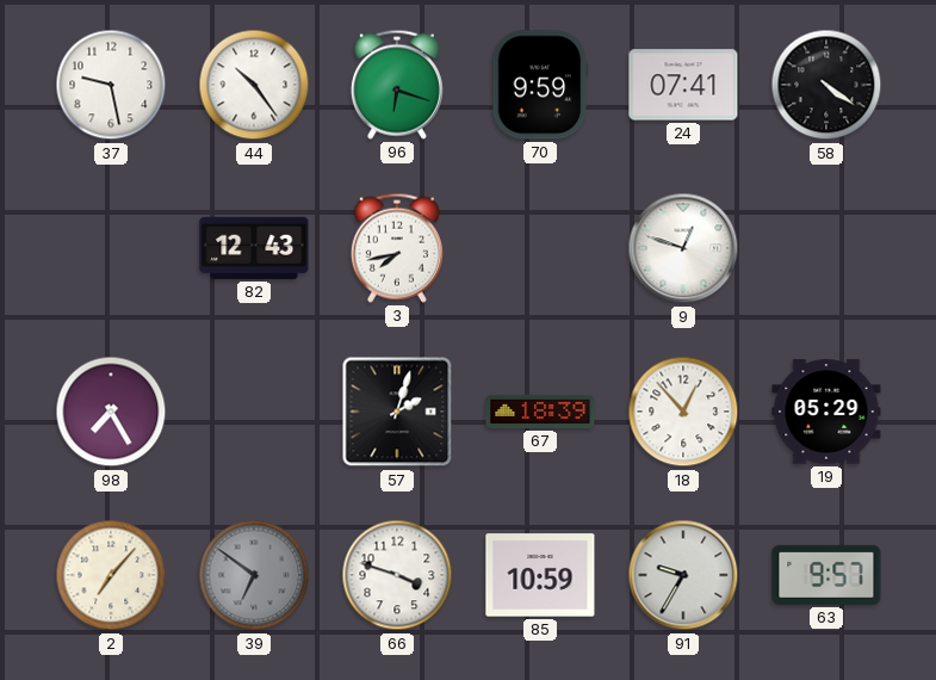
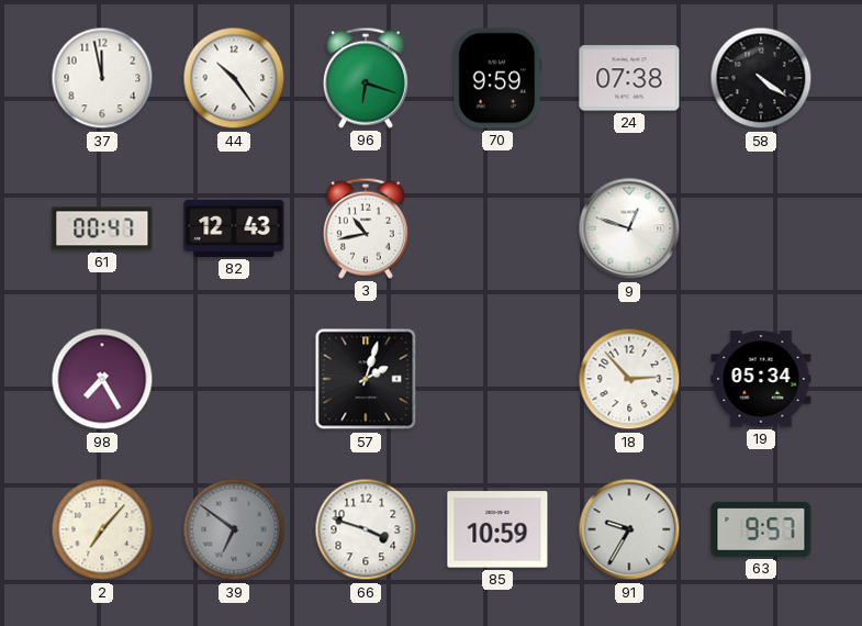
37: 9:28 -> 11:58
24: 07:41 -> 07:38
61: none -> 00:47
3: 7:43 -> 10:43
67: 18:39 -> none
18: 12:53 -> 2:53
19: 05:29 -> 05:34
